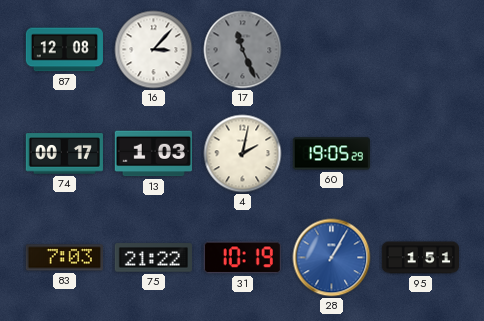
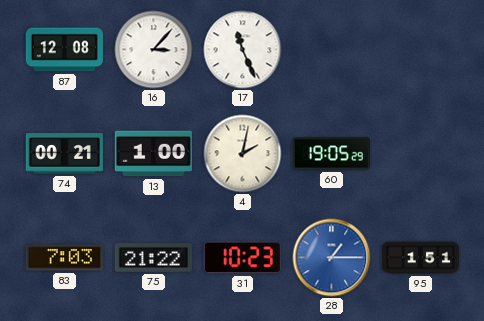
17 dial: grey -> white
74: 00:17 -> 00:21
13: 1:03 -> 1:00
31: 10:19 -> 10:23
28: 1:05 -> 1:15
